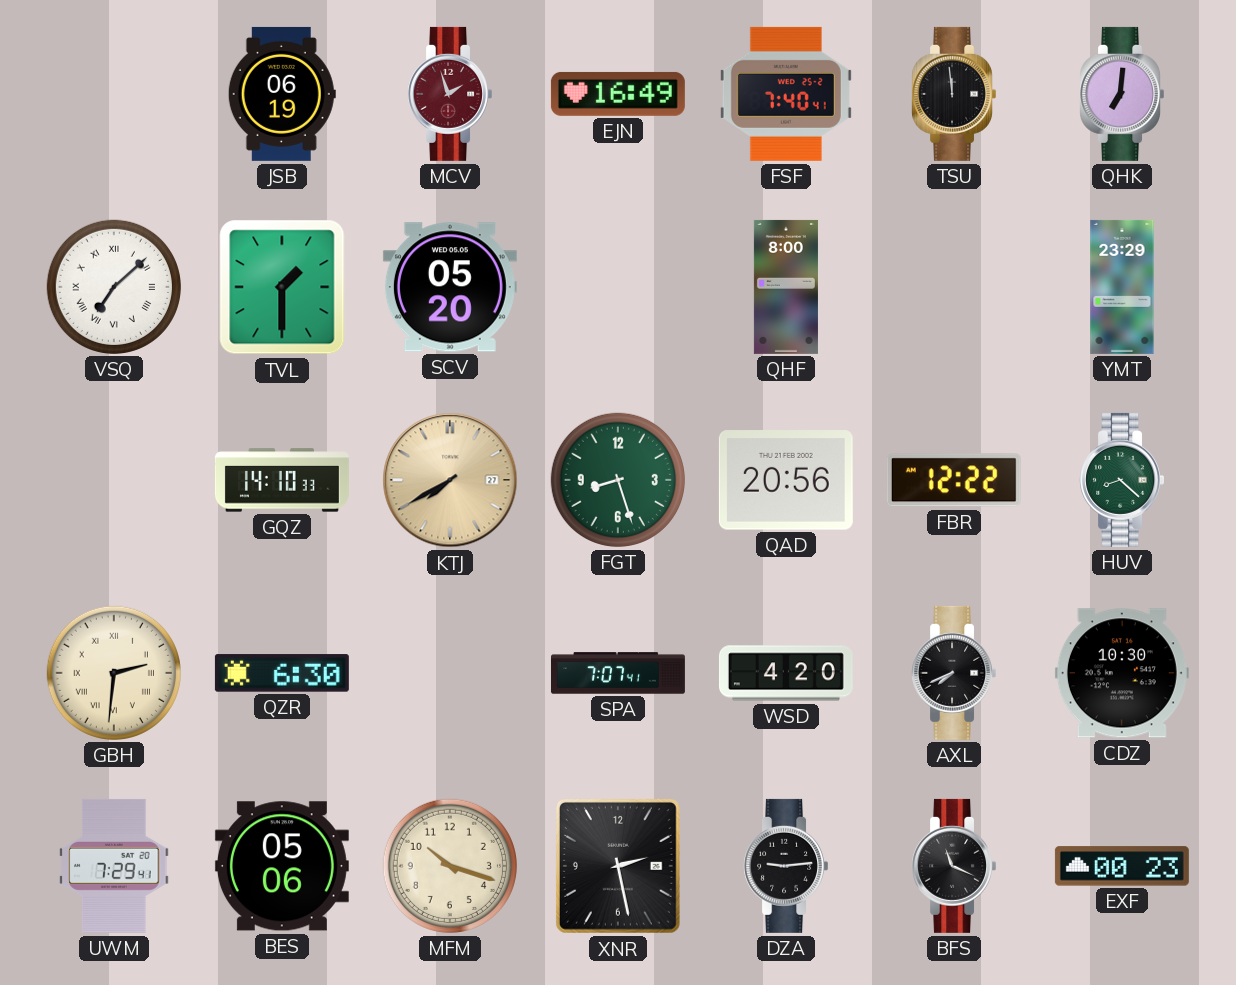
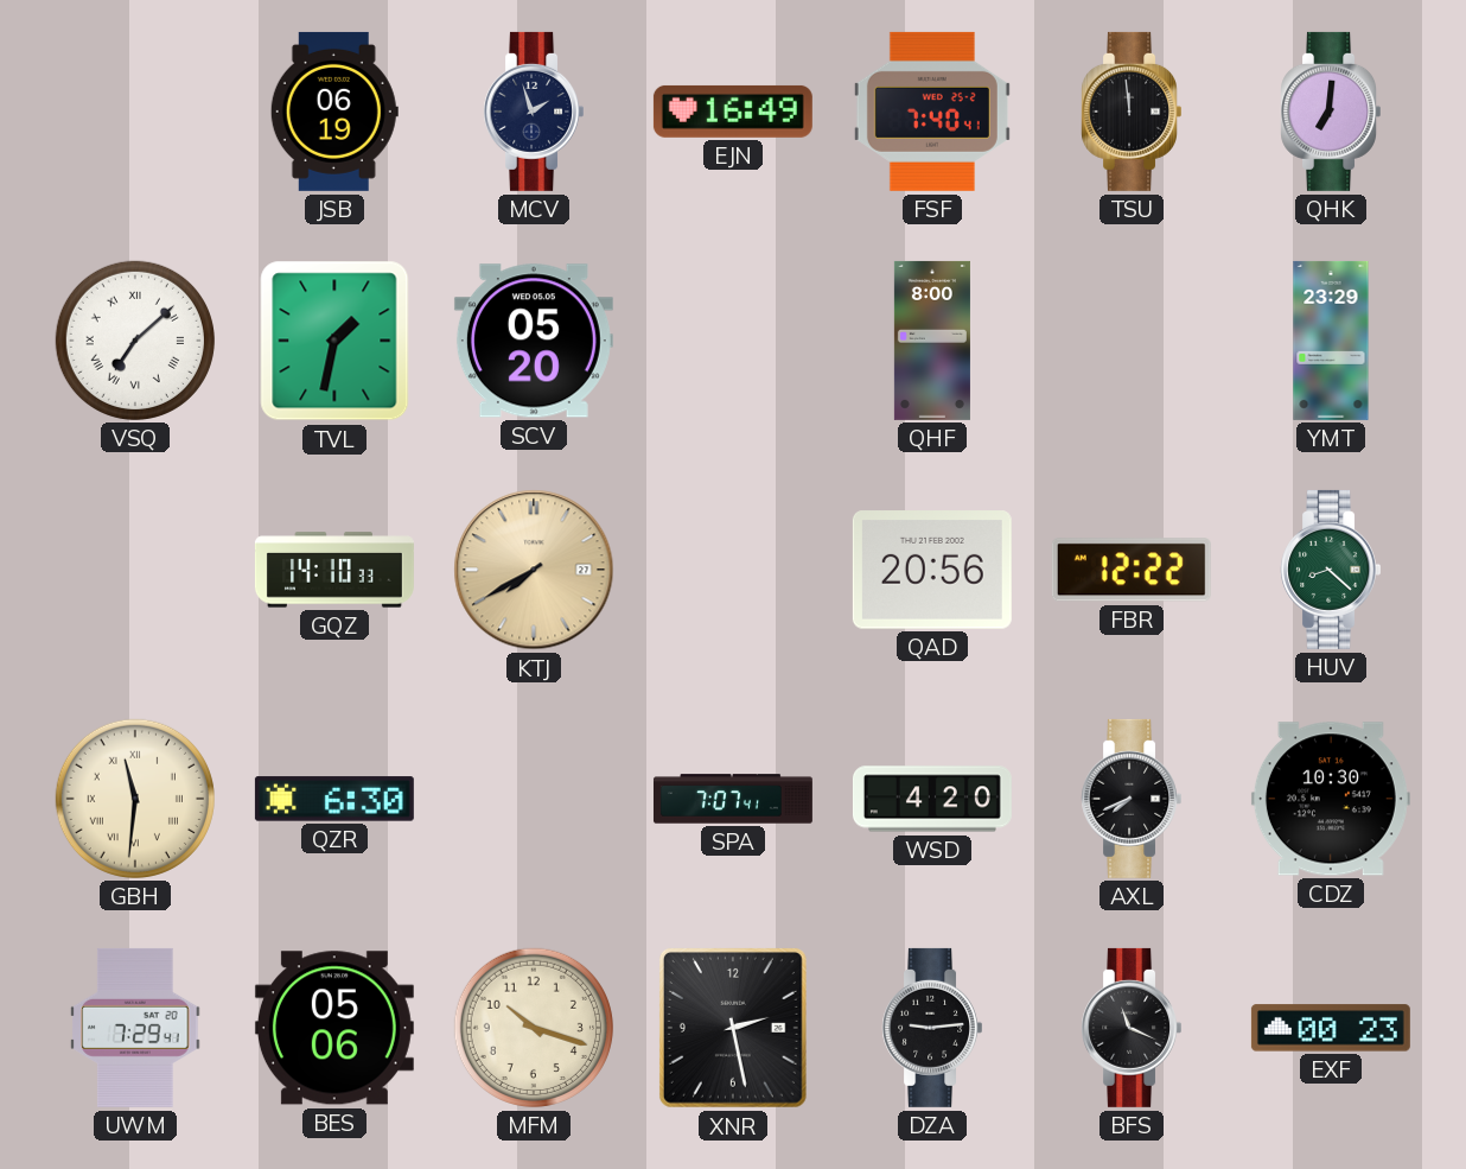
MCV dial: burgundy -> navy
TVL: 1:30 -> 1:32
FGT: 8:27 -> none
GBH: 2:31 -> 11:31
